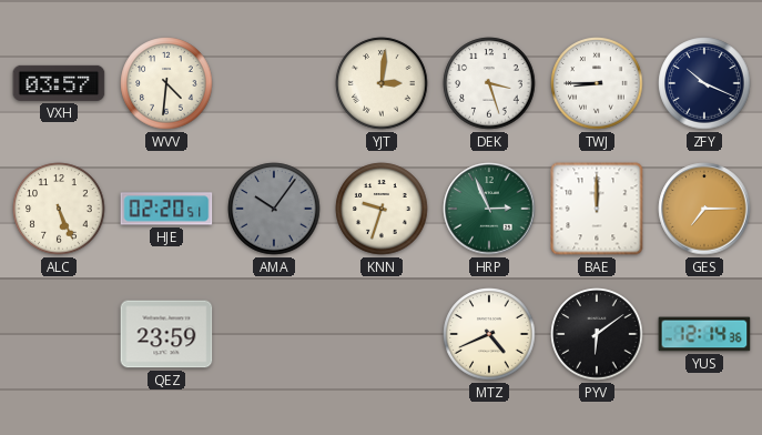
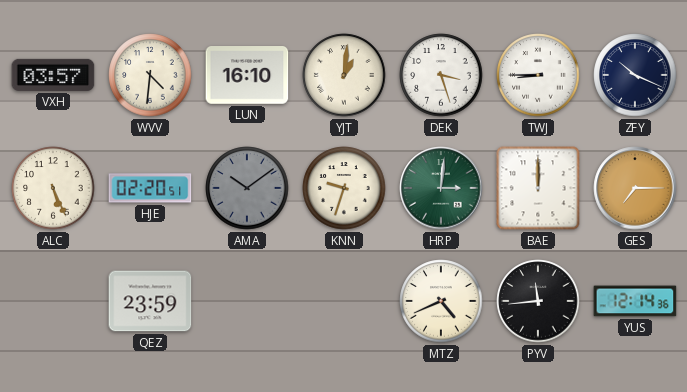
LUN: none -> 16:10
YJT: 3:01 -> 1:01
AMA: 10:06 -> 10:09
HRP: 2:56 -> 3:01
PYV: 6:09 -> 11:44
